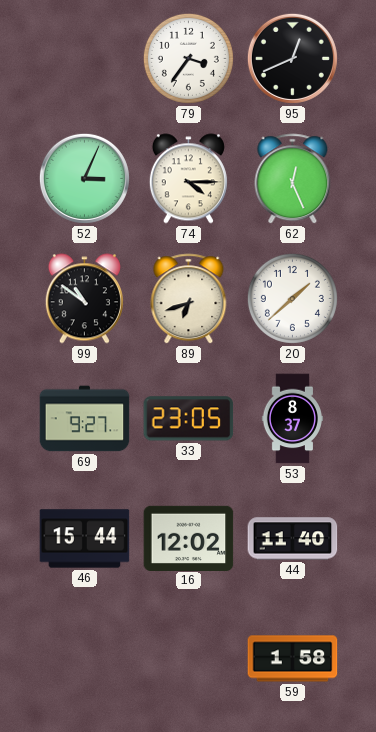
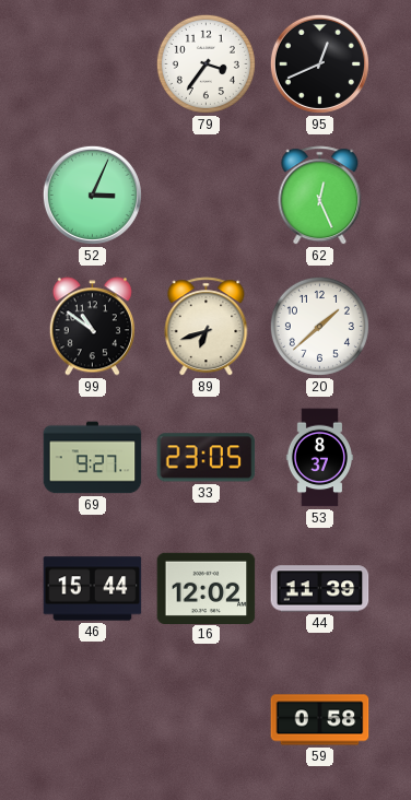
74: 4:15 -> none
44: 11:40 -> 11:39
59: 1:58 -> 0:58
